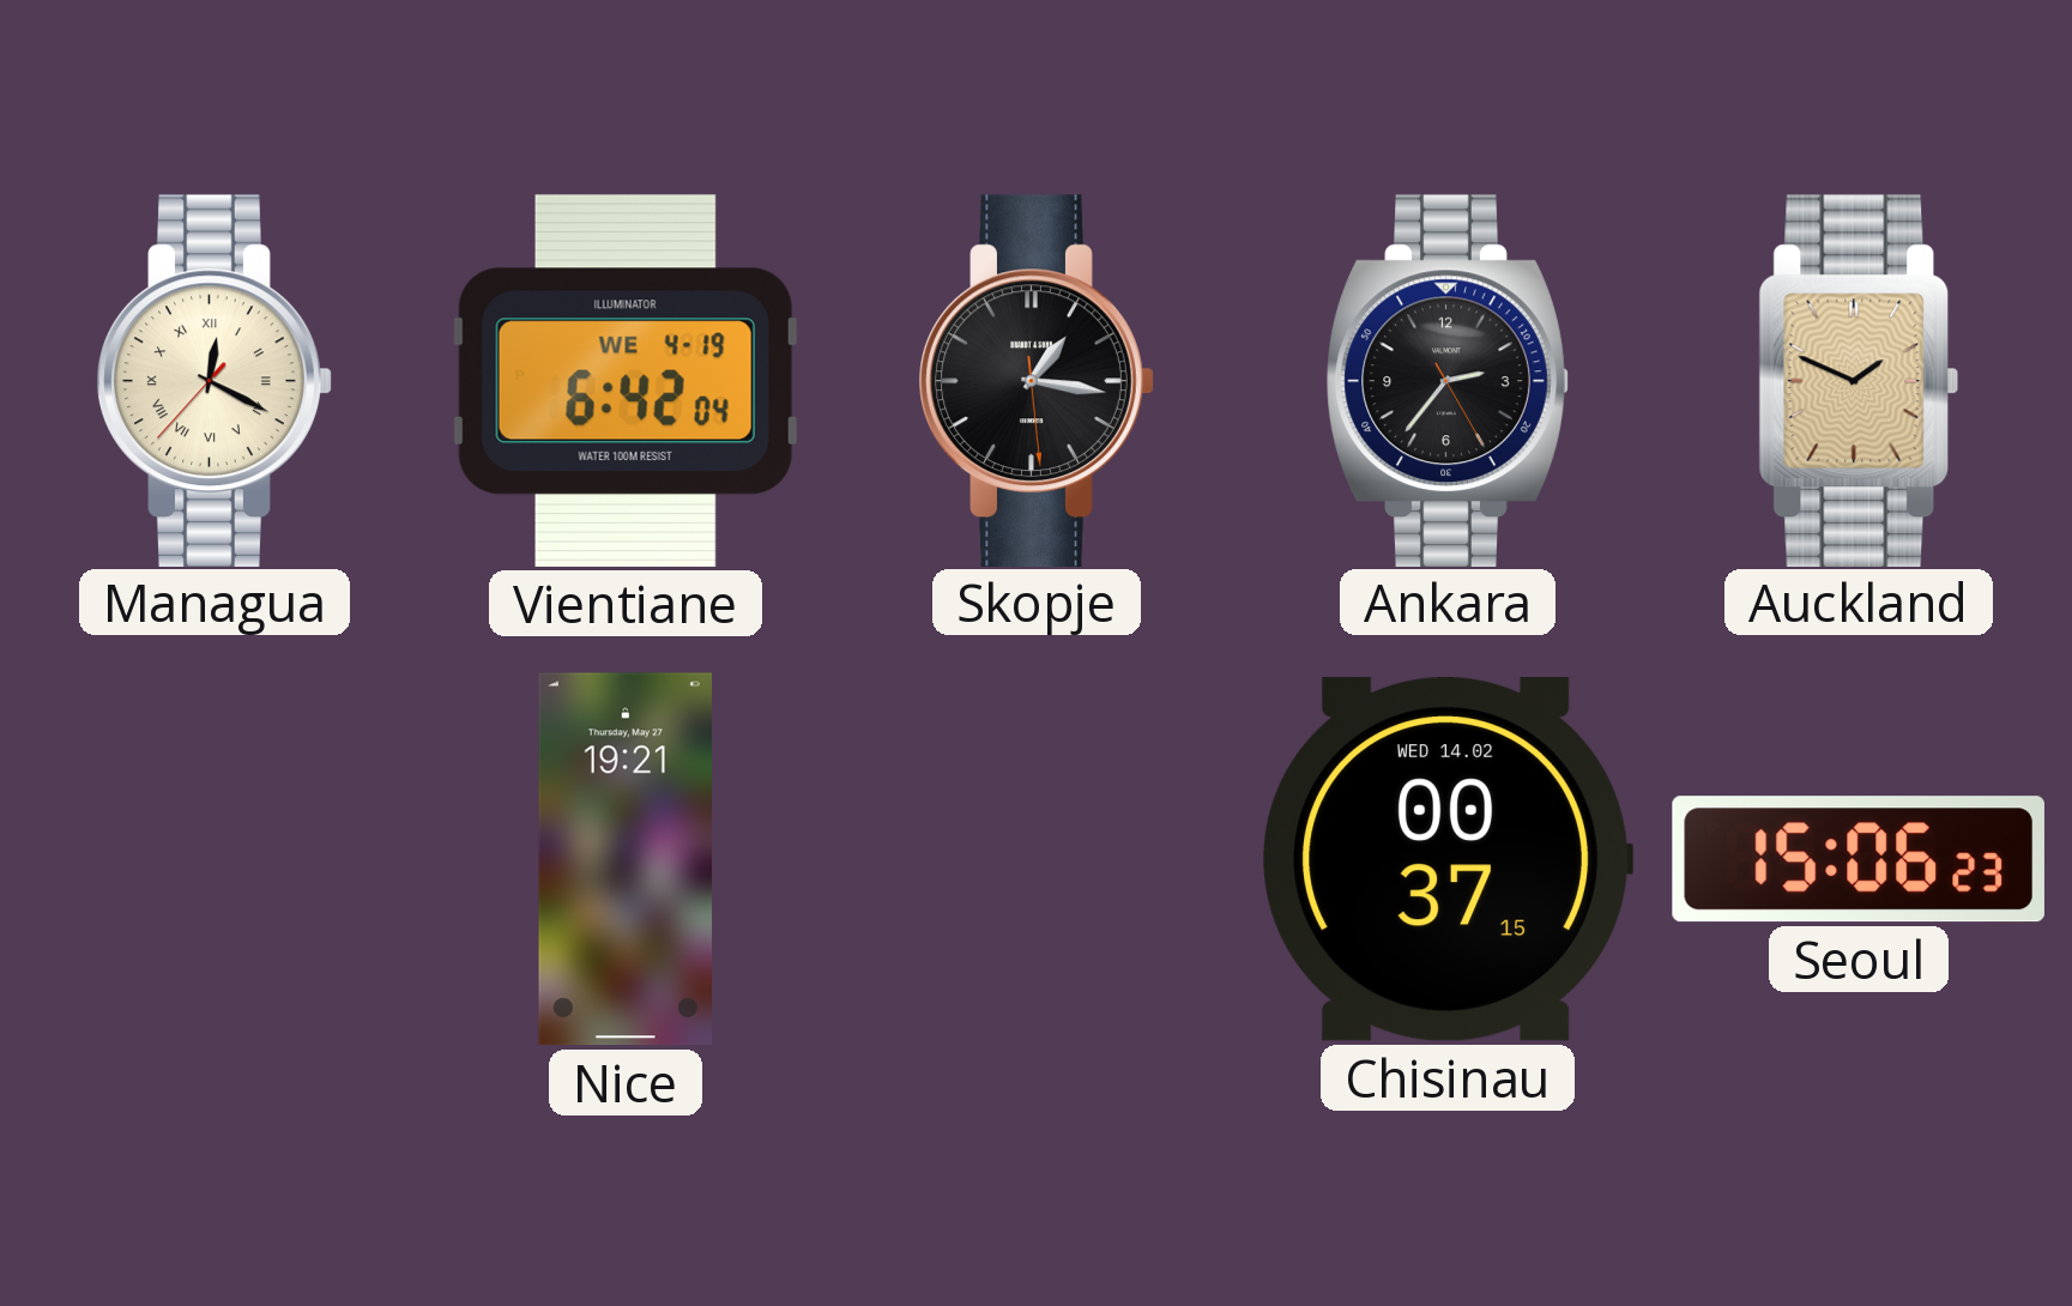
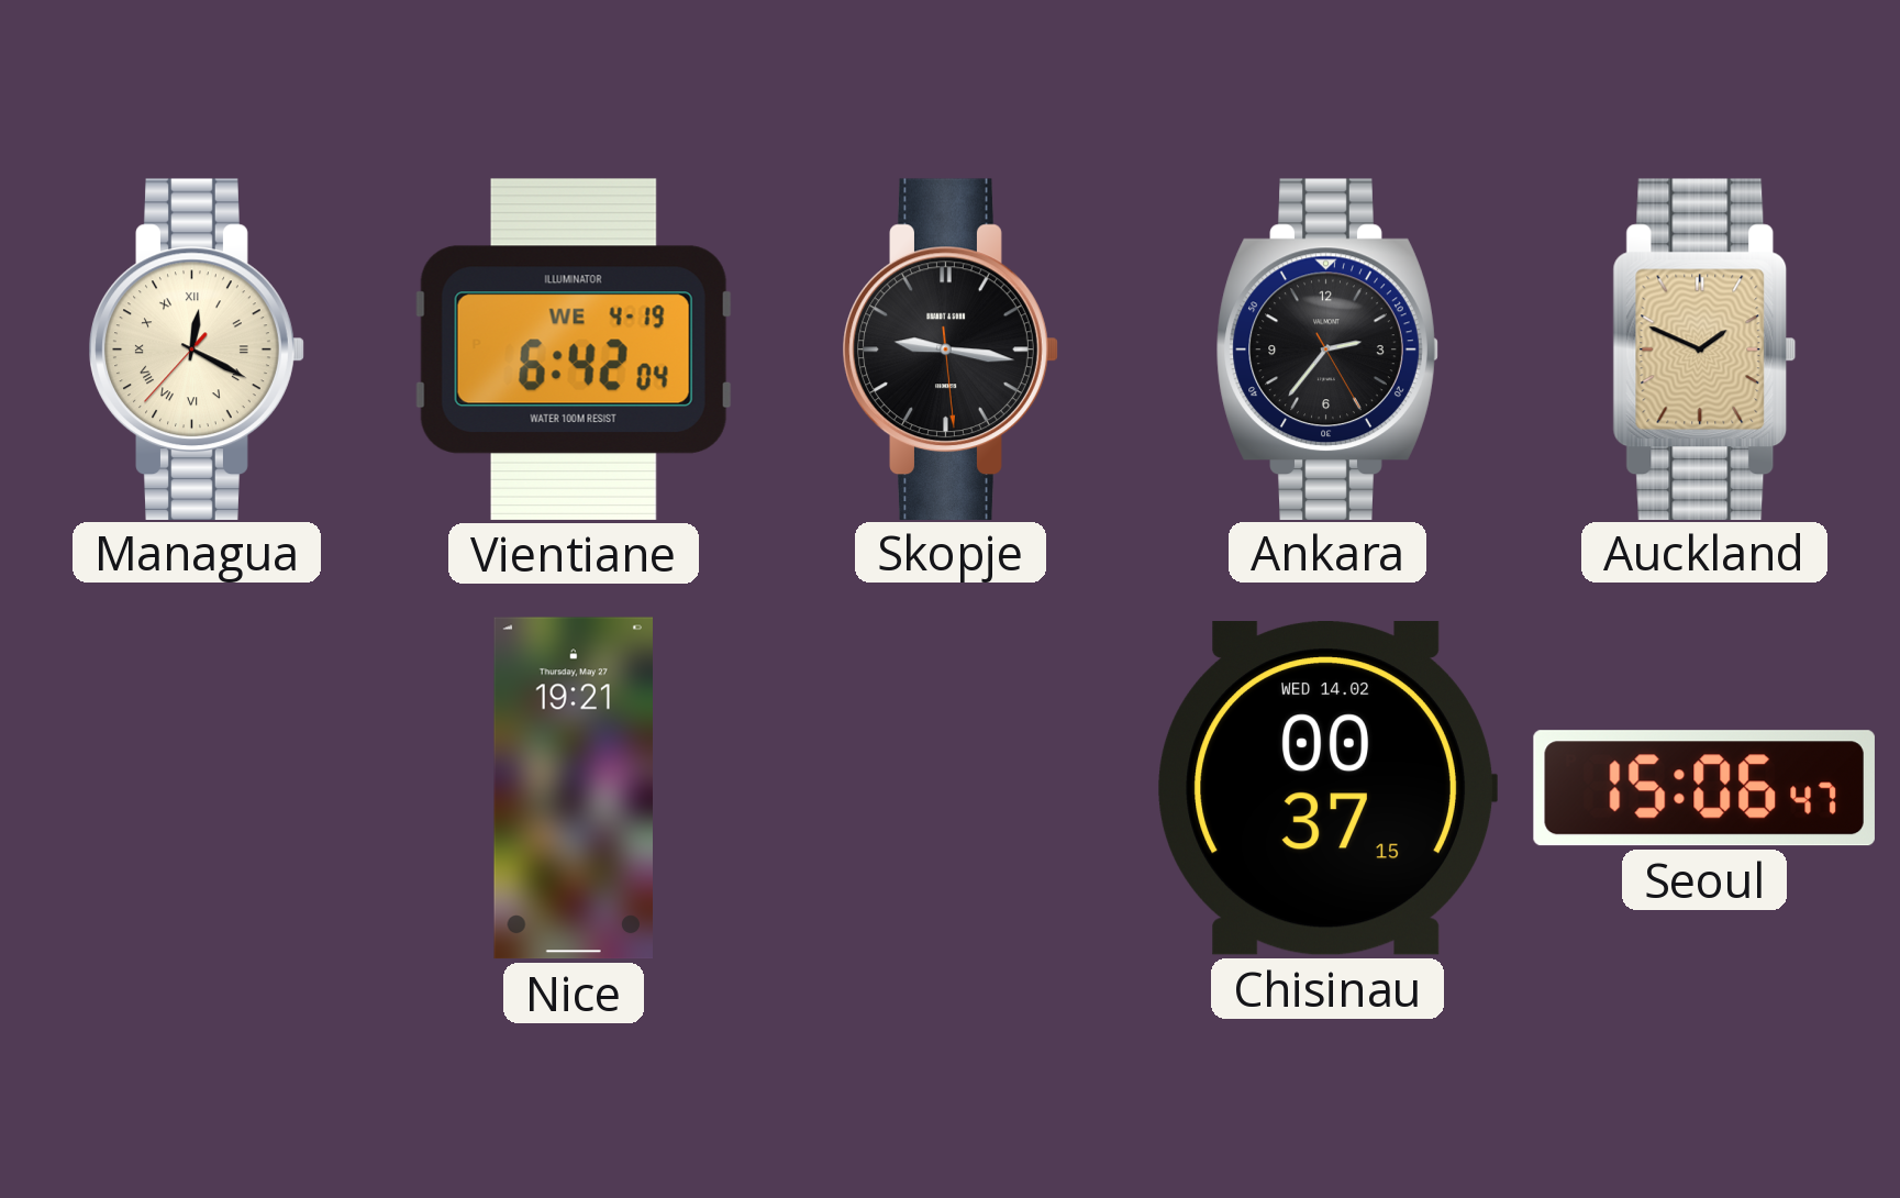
Skopje: 1:16 -> 9:16
Seoul: 15:06:23 -> 15:06:47
